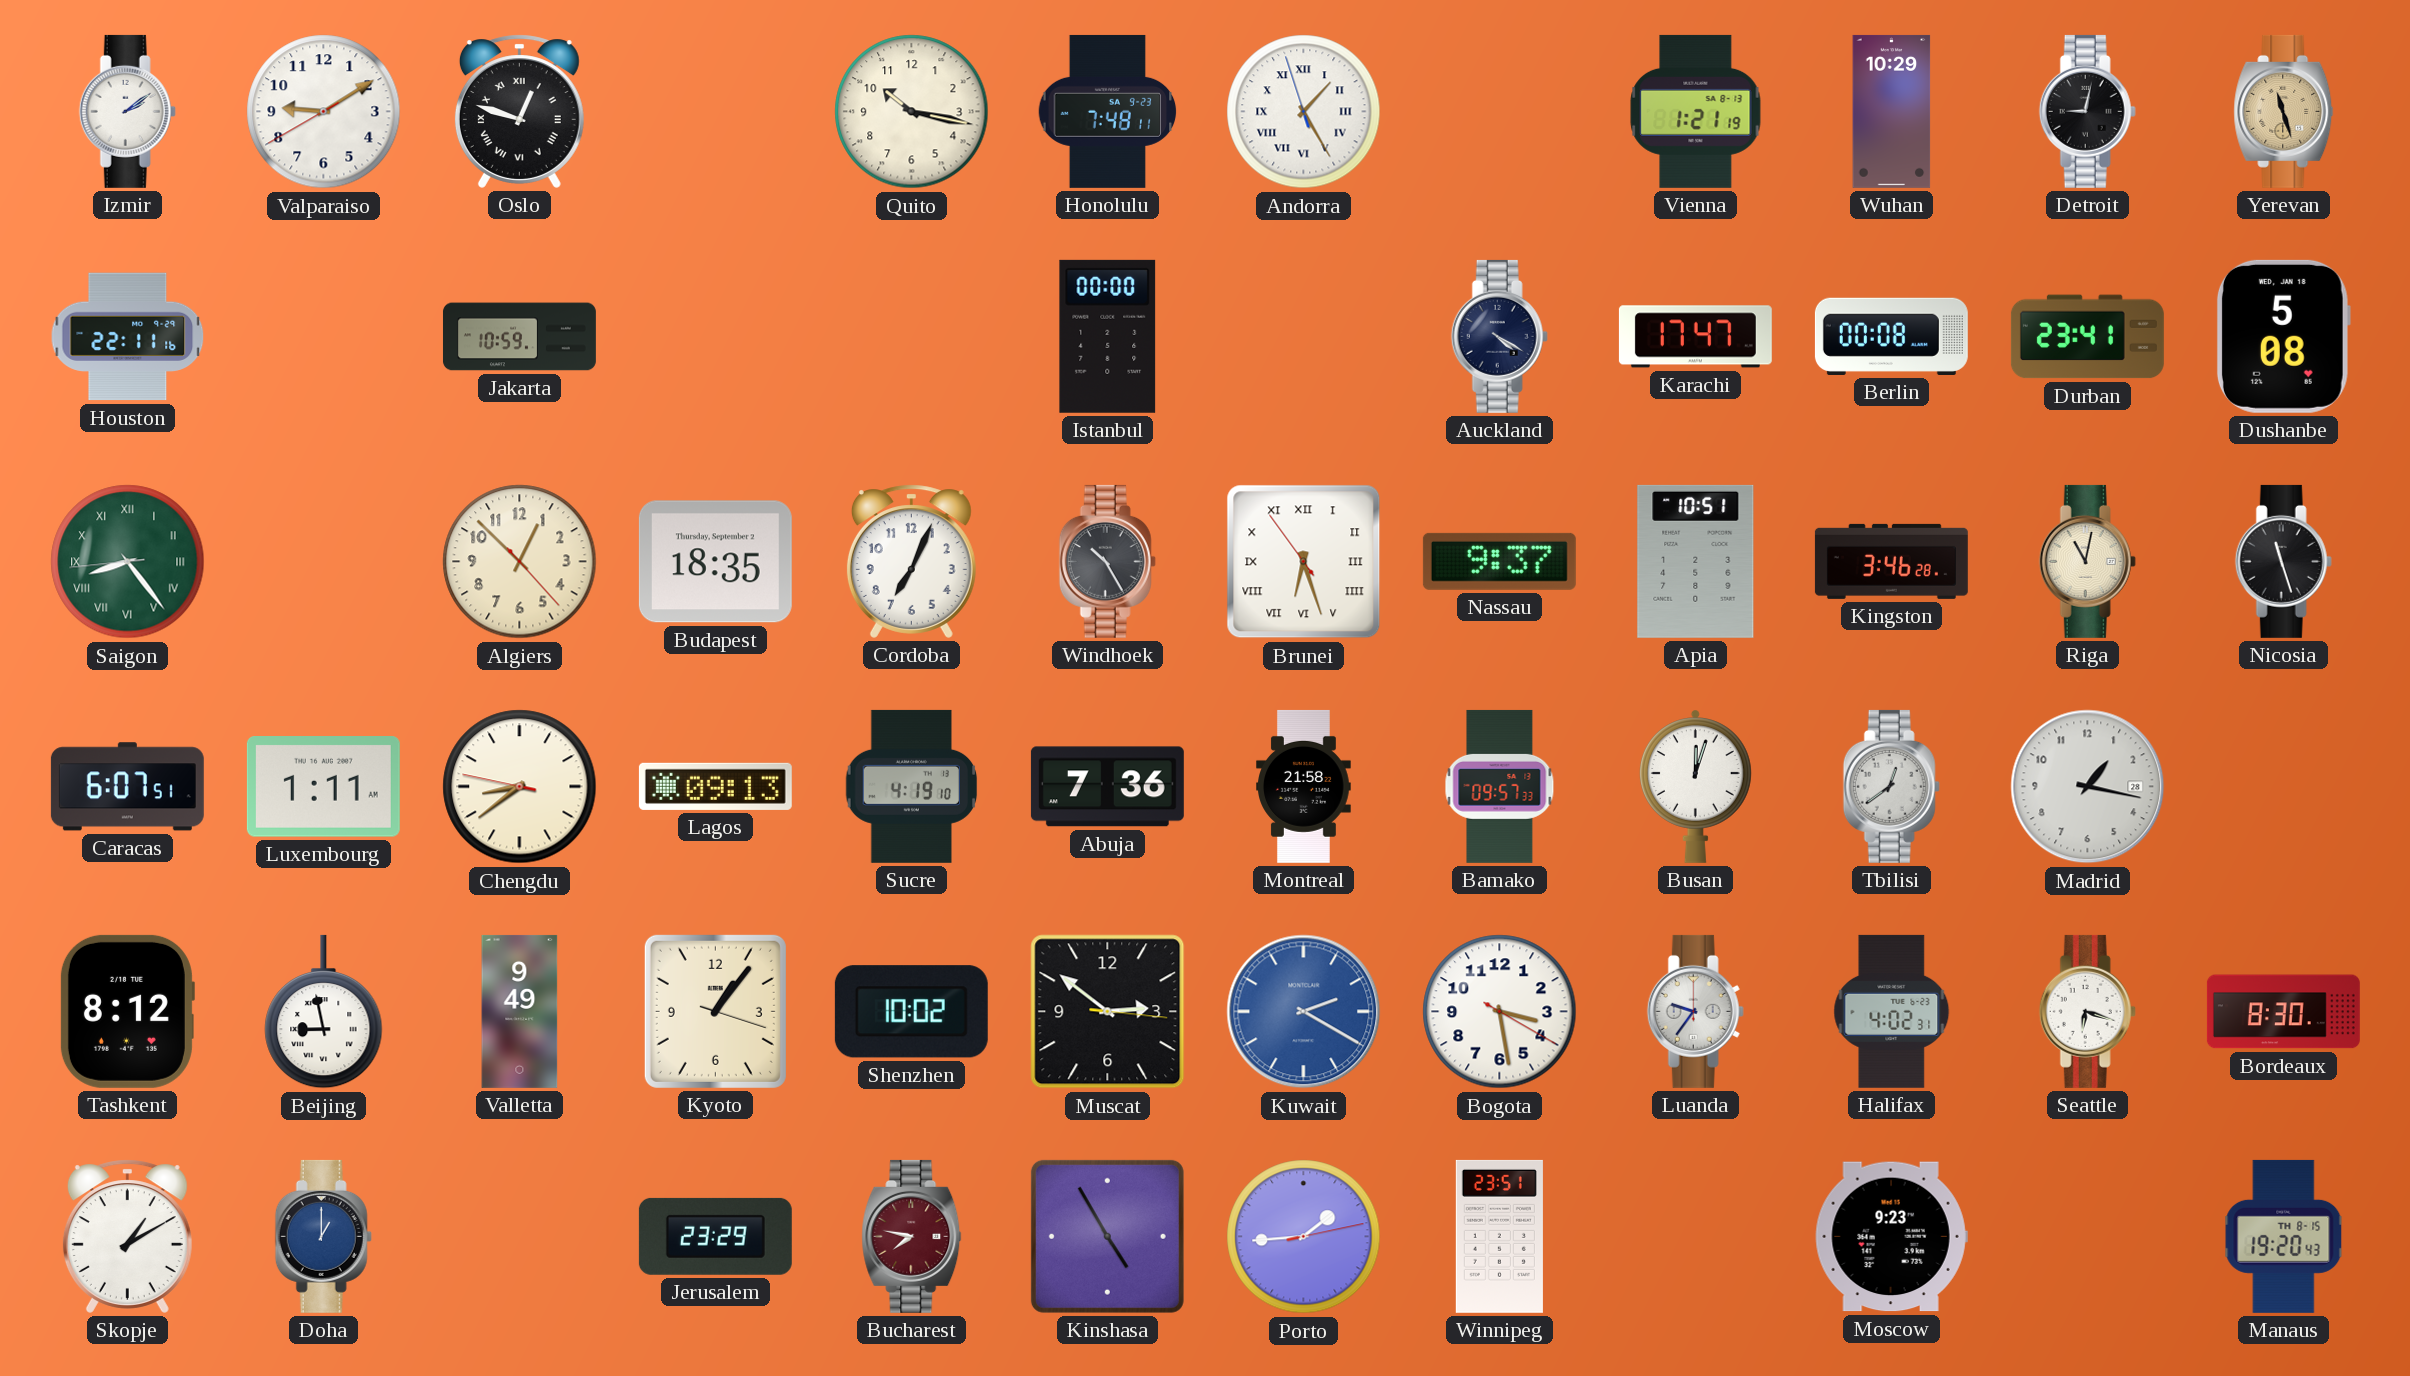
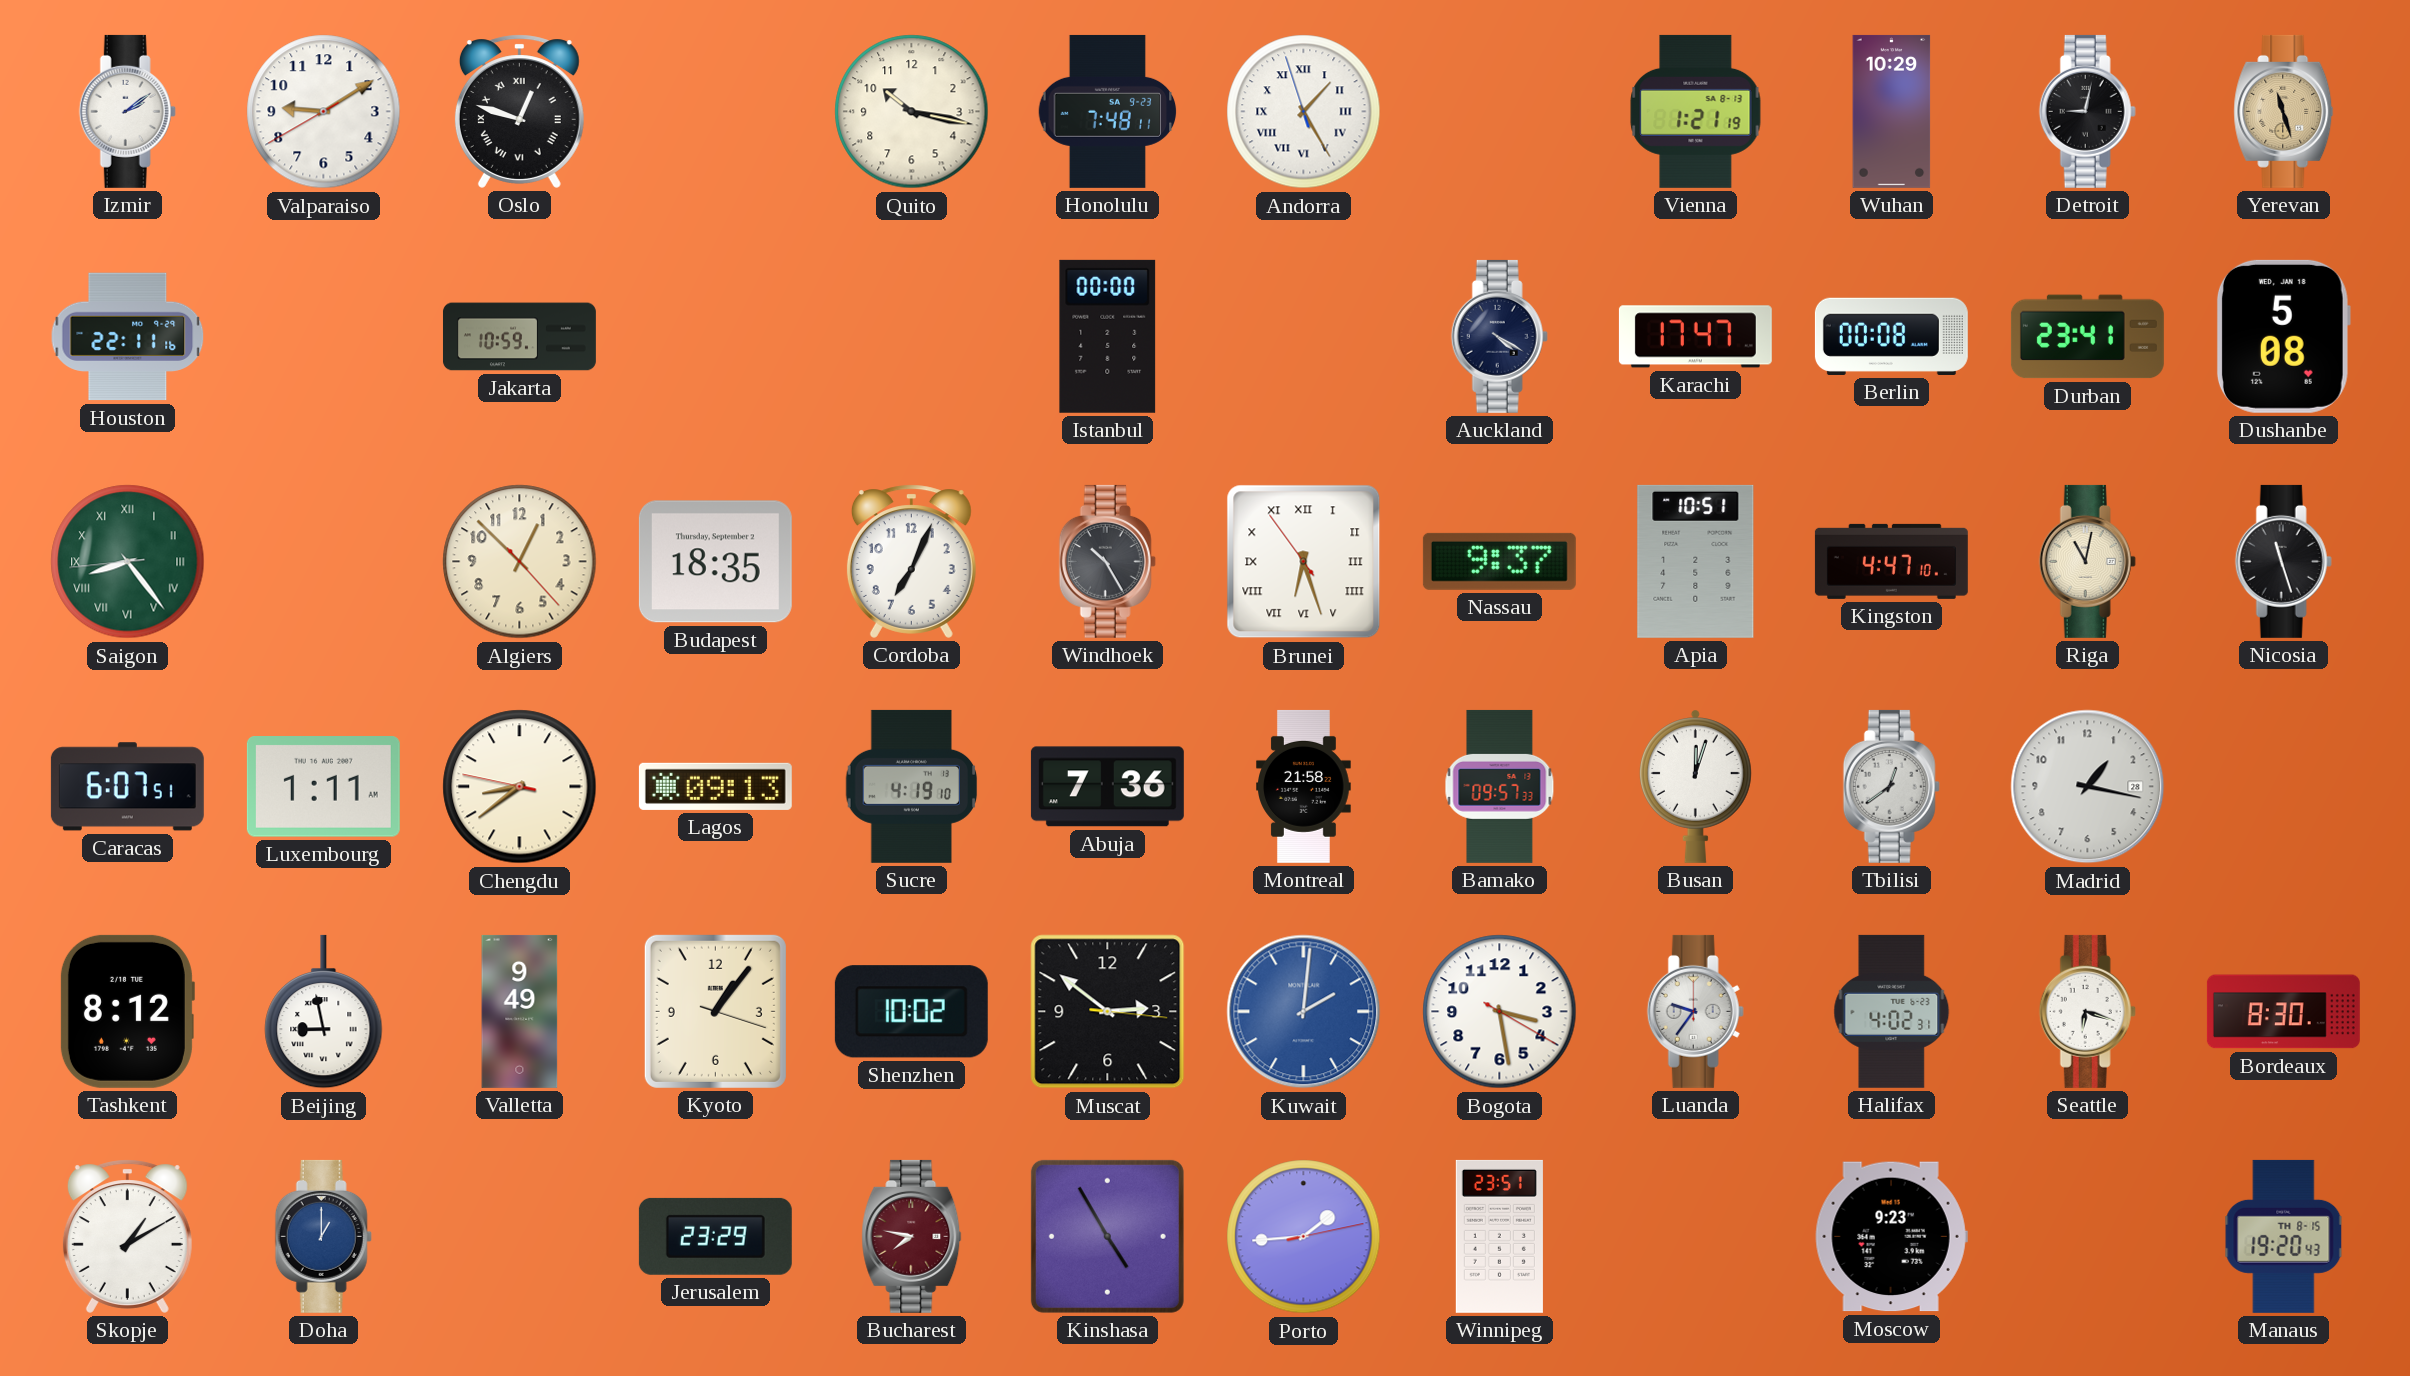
Kingston: 3:46 -> 4:47
Kuwait: 2:20 -> 2:01
